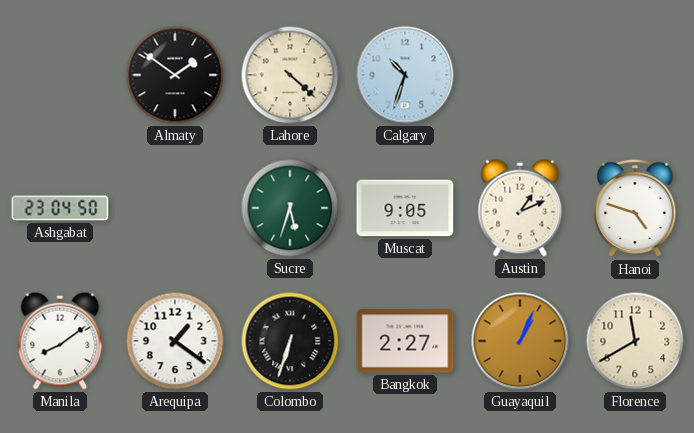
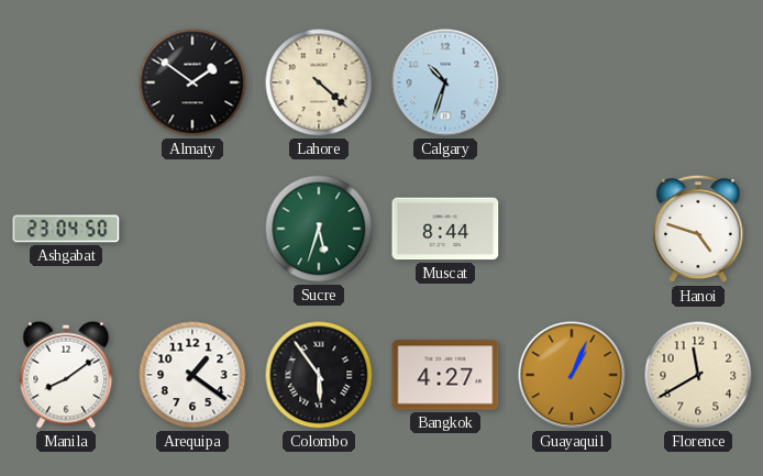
Muscat: 9:05 -> 8:44
Austin: 1:11 -> none
Colombo: 6:33 -> 5:54
Bangkok: 2:27 -> 4:27
